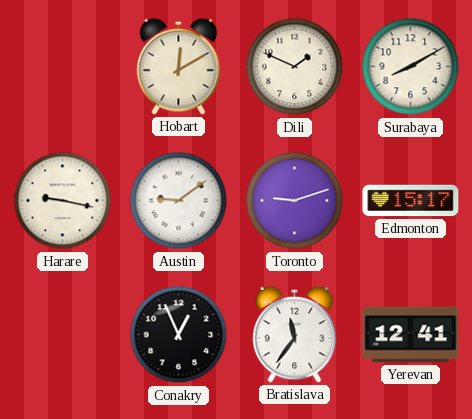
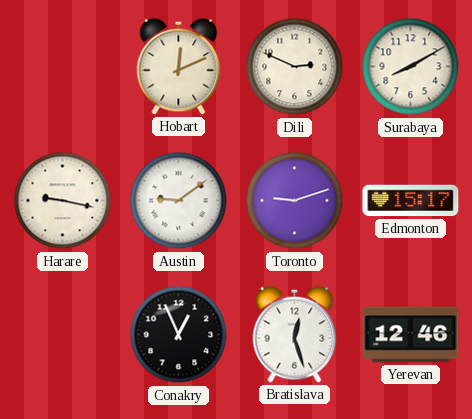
Hobart: 12:10 -> 12:11
Dili: 1:49 -> 2:49
Bratislava: 11:36 -> 12:27
Yerevan: 12:41 -> 12:46
